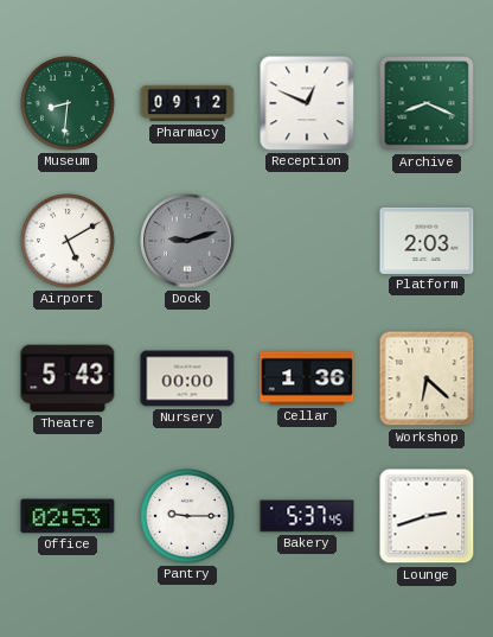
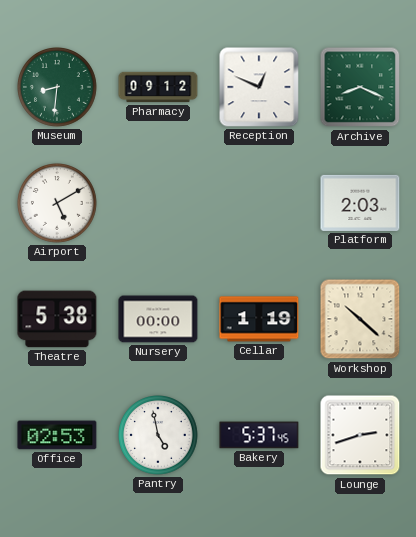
Dock: 9:12 -> none
Theatre: 5:43 -> 5:38
Cellar: 1:36 -> 1:19
Workshop: 6:22 -> 10:22
Pantry: 9:15 -> 4:58
